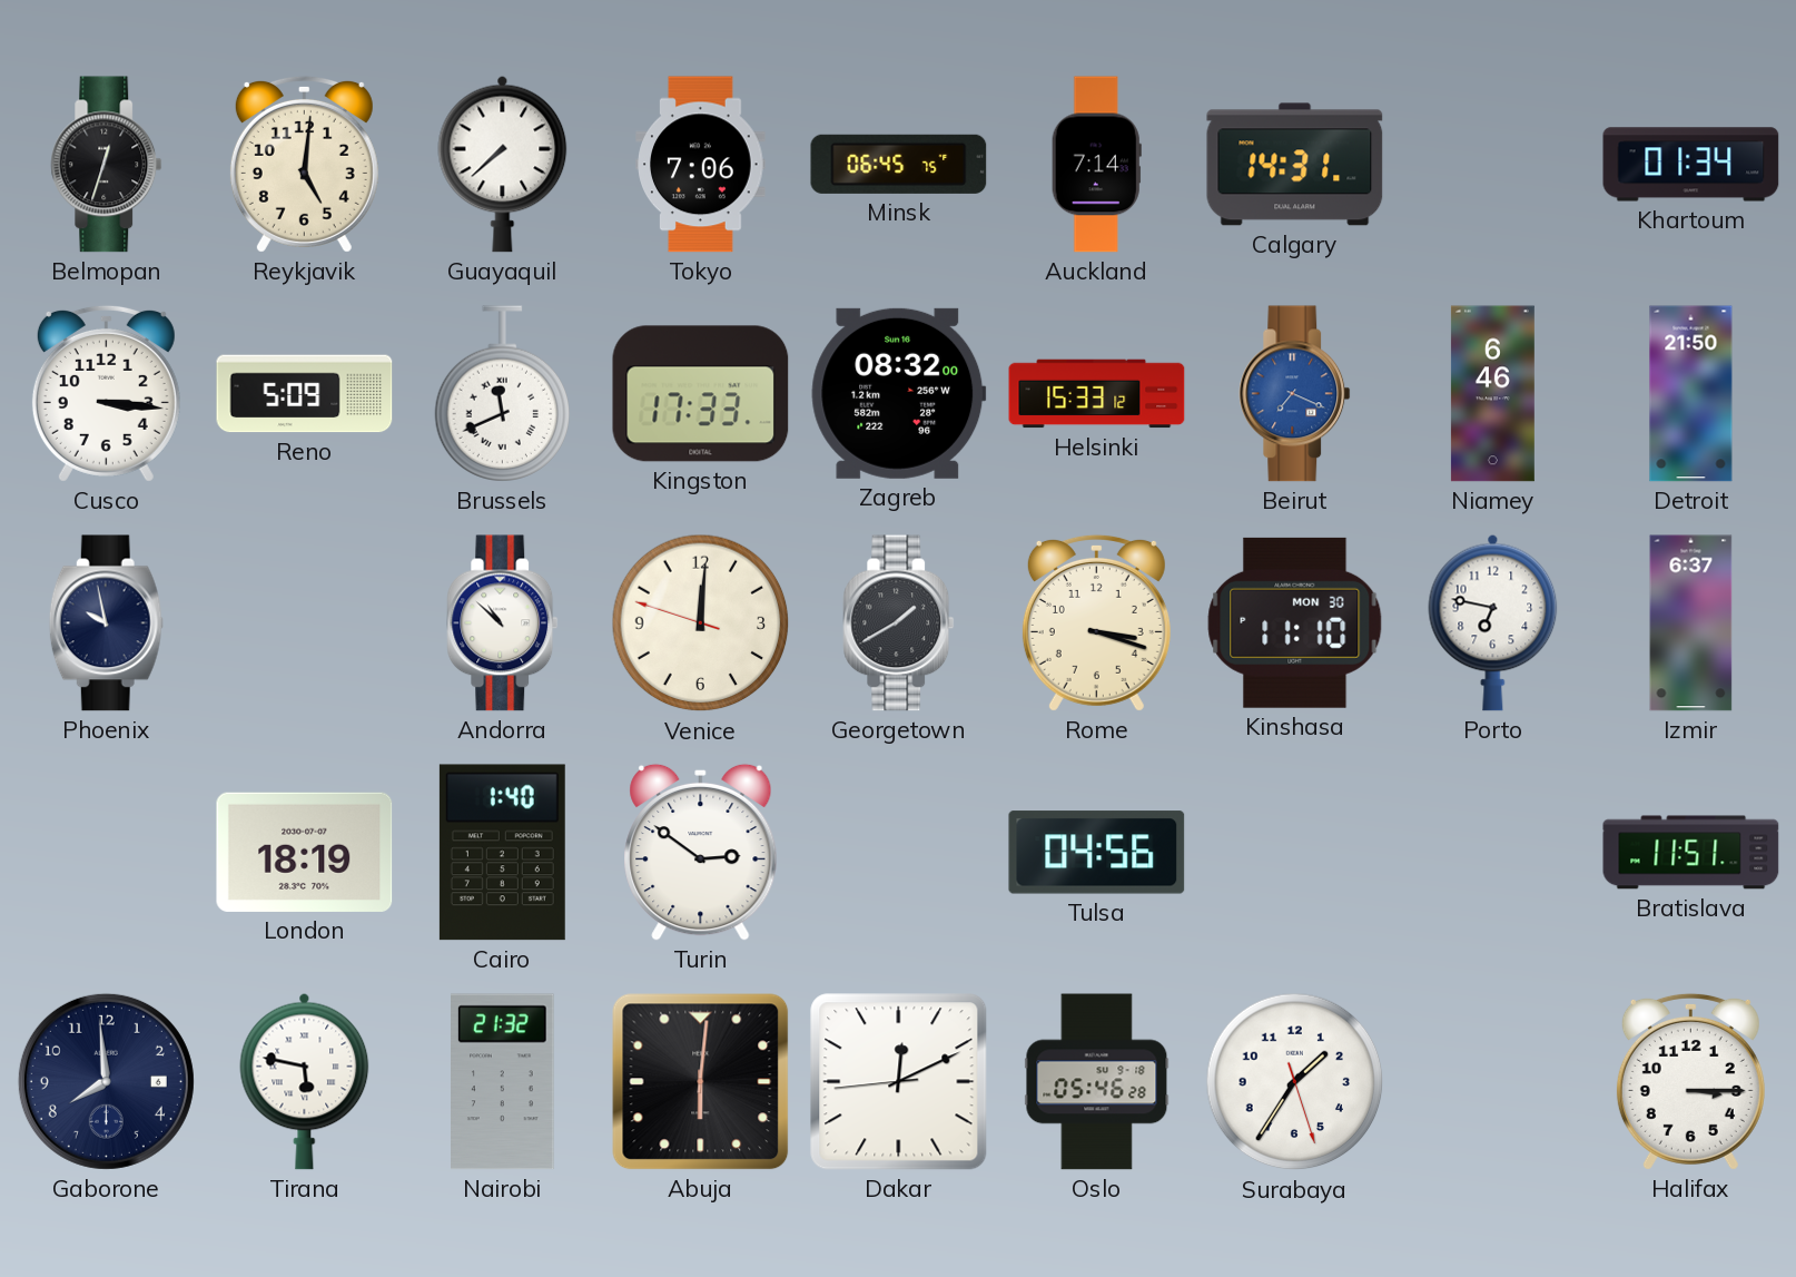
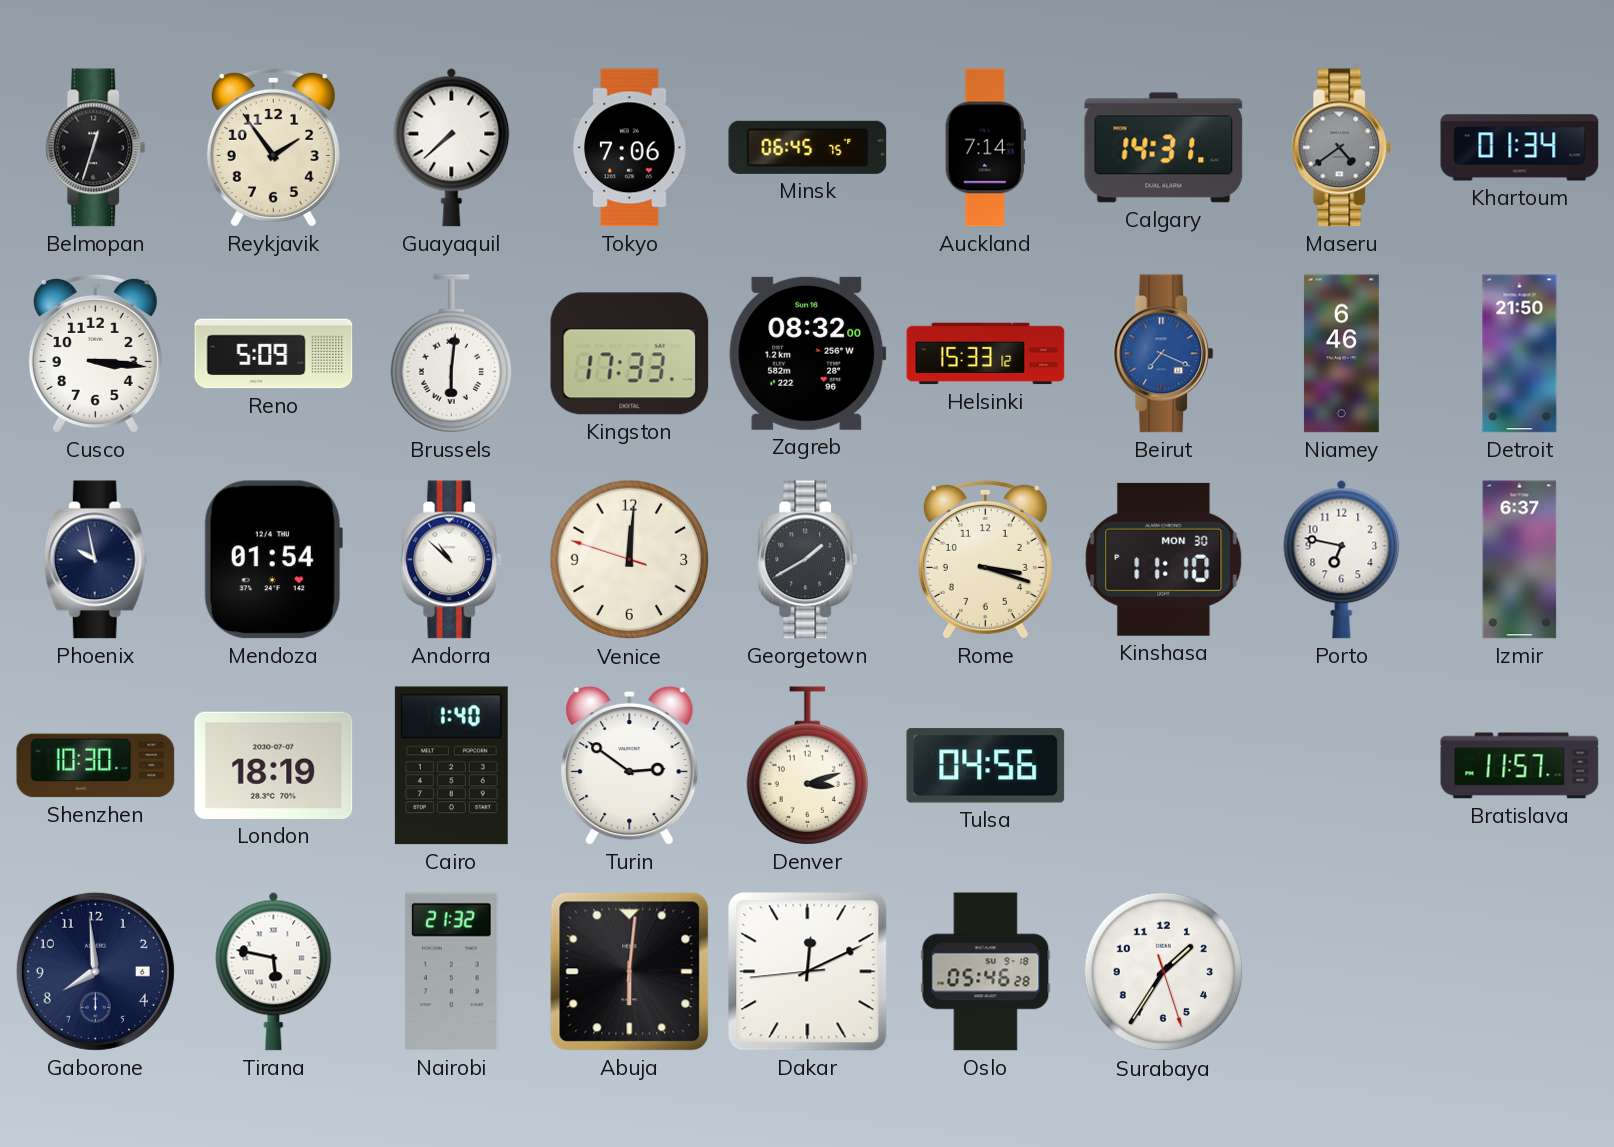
Reykjavik: 5:01 -> 1:54
Maseru: none -> 4:39
Brussels: 11:41 -> 6:01
Mendoza: none -> 01:54
Shenzhen: none -> 10:30
Denver: none -> 3:12
Bratislava: 11:51 -> 11:57
Halifax: 3:15 -> none
